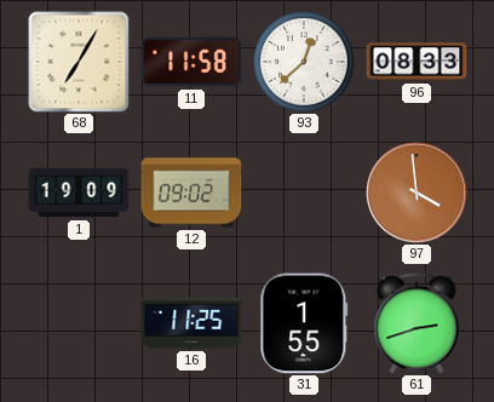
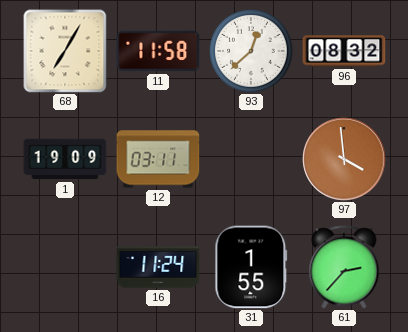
96: 08:33 -> 08:32
12: 09:02 -> 03:11
16: 11:25 -> 11:24
61: 2:42 -> 2:37
